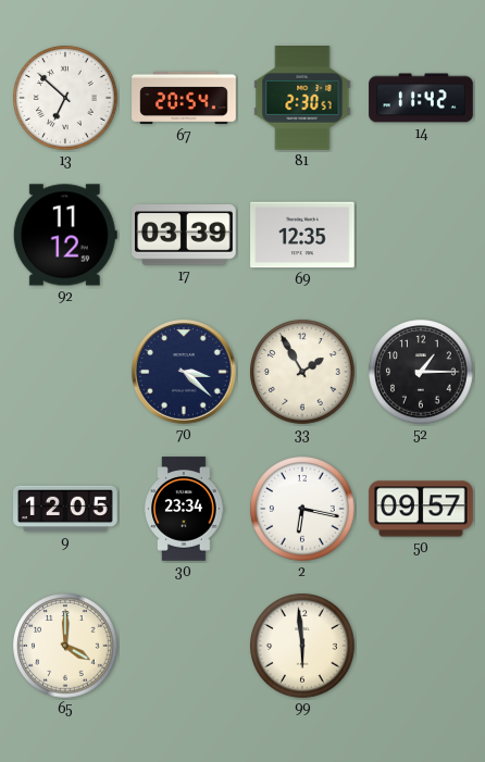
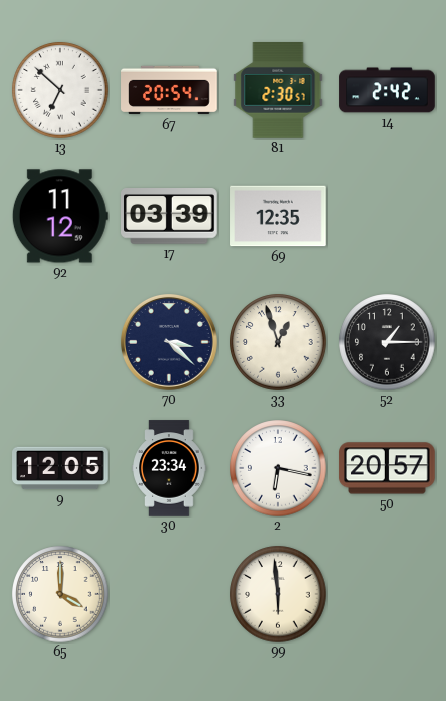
14: 11:42 -> 2:42
33: 1:55 -> 12:57
50: 09:57 -> 20:57
